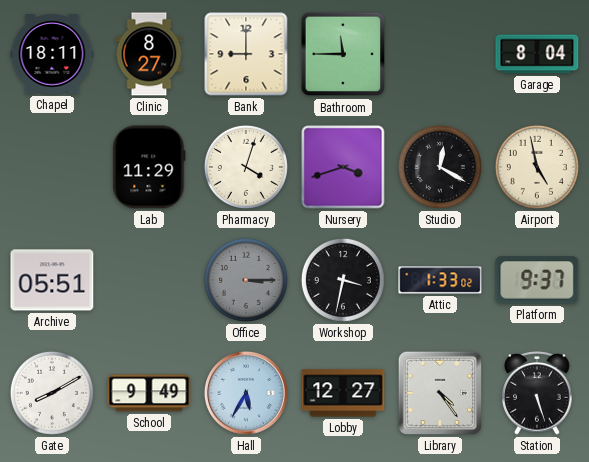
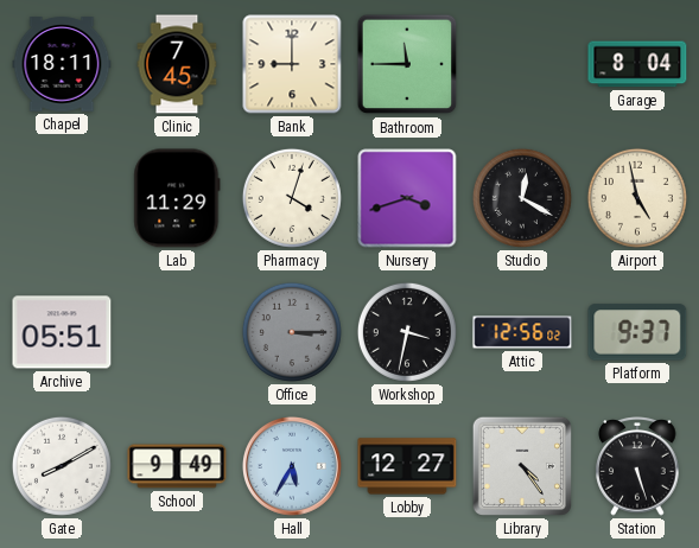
Clinic: 8:27 -> 7:45
Attic: 1:33 -> 12:56
